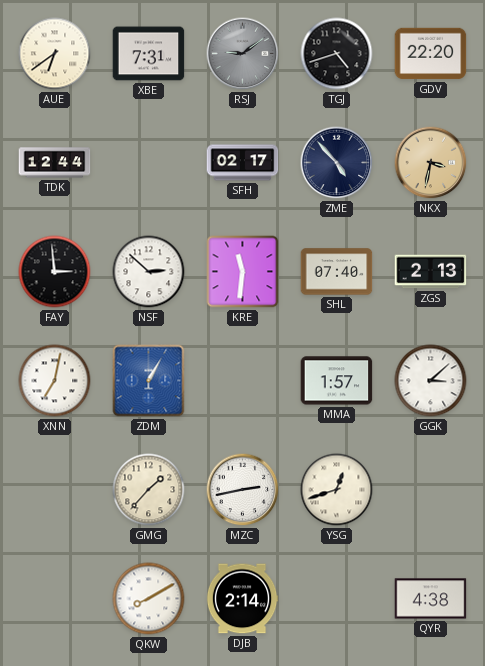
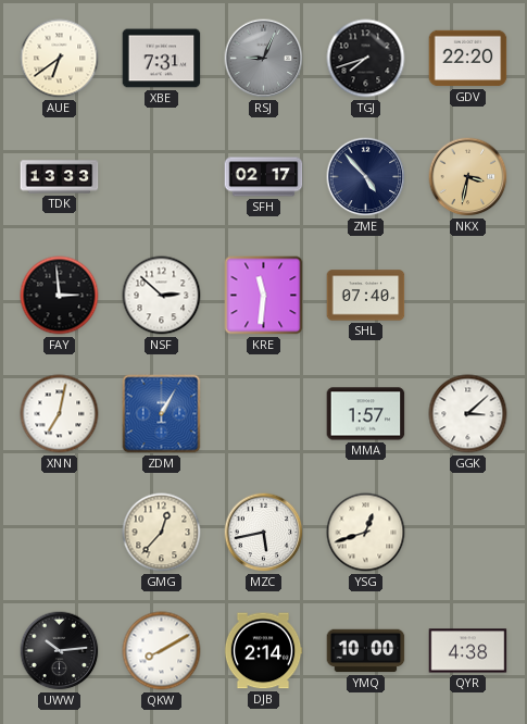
RSJ: 9:09 -> 9:04
TGJ: 4:42 -> 7:42
TDK: 12:44 -> 13:33
ZGS: 2:13 -> none
GMG: 1:37 -> 12:37
MZC: 2:43 -> 5:43
UWW: none -> 10:14
YMQ: none -> 10:00
